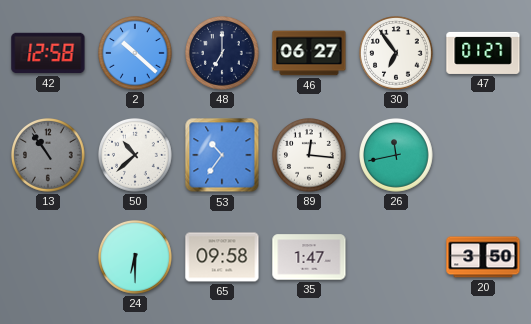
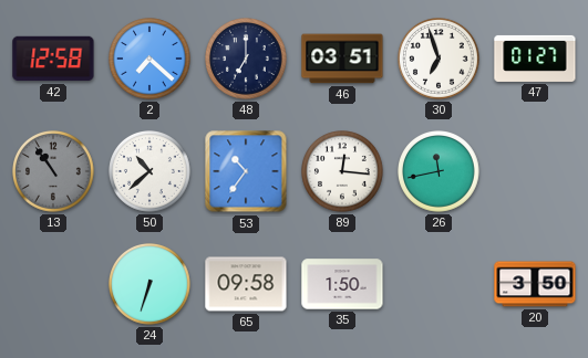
2: 10:22 -> 7:22
46: 06:27 -> 03:51
30: 6:54 -> 6:57
24: 6:30 -> 6:33
35: 1:47 -> 1:50
